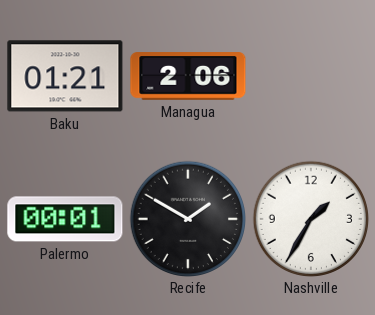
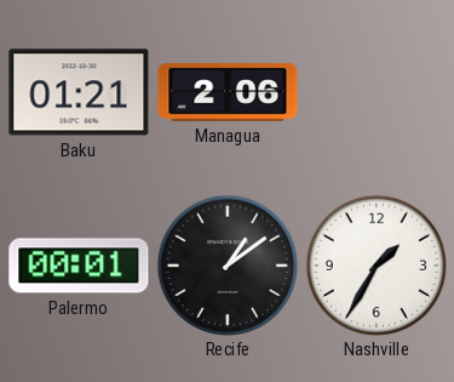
Recife: 1:50 -> 1:09
